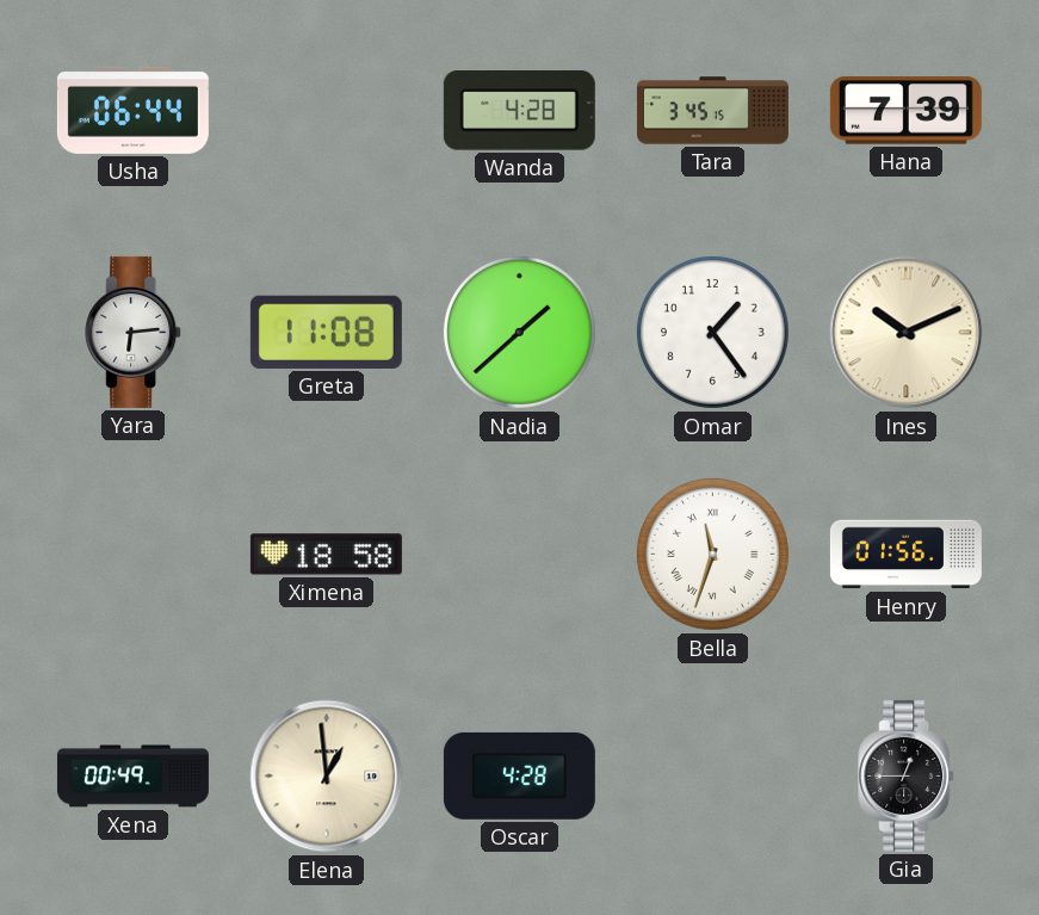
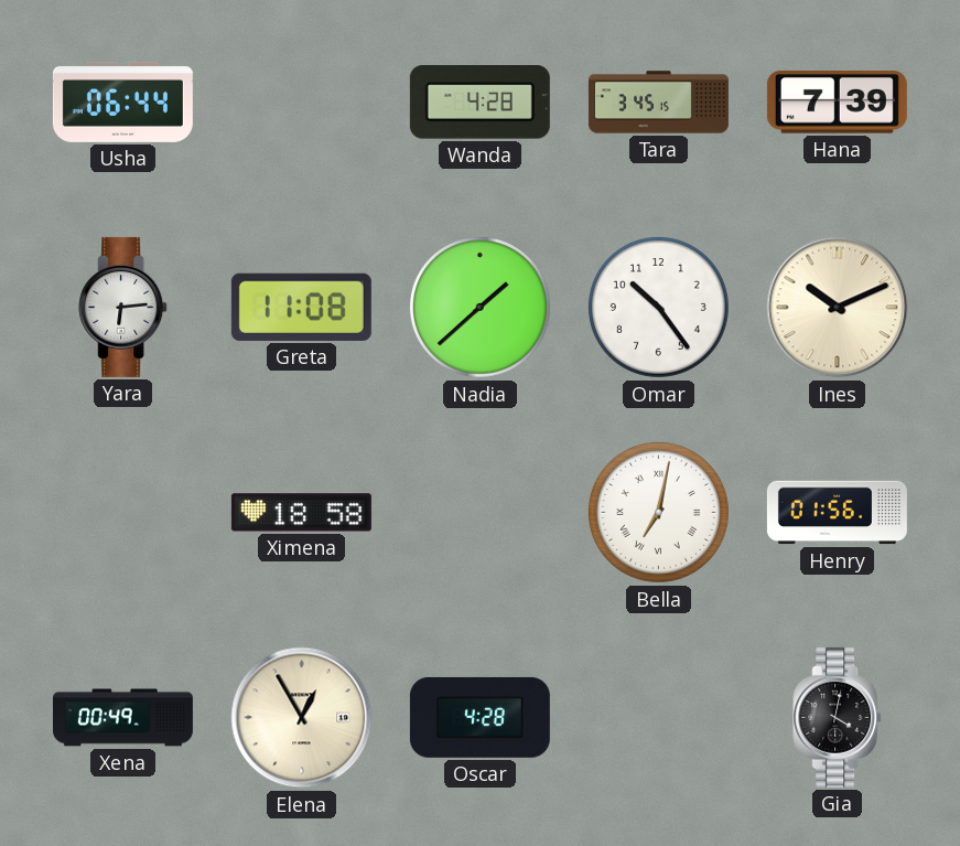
Omar: 1:24 -> 10:24
Bella: 11:33 -> 7:02
Elena: 12:59 -> 12:55
Gia: 12:45 -> 4:02
